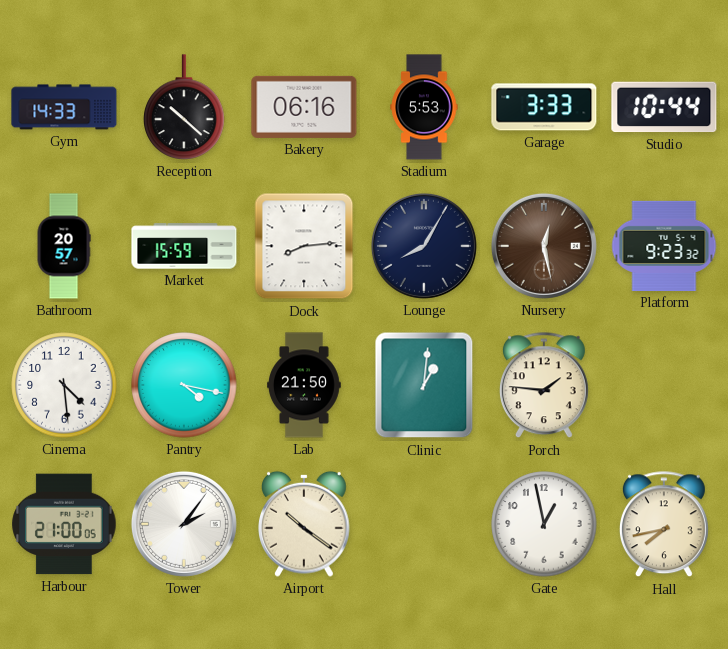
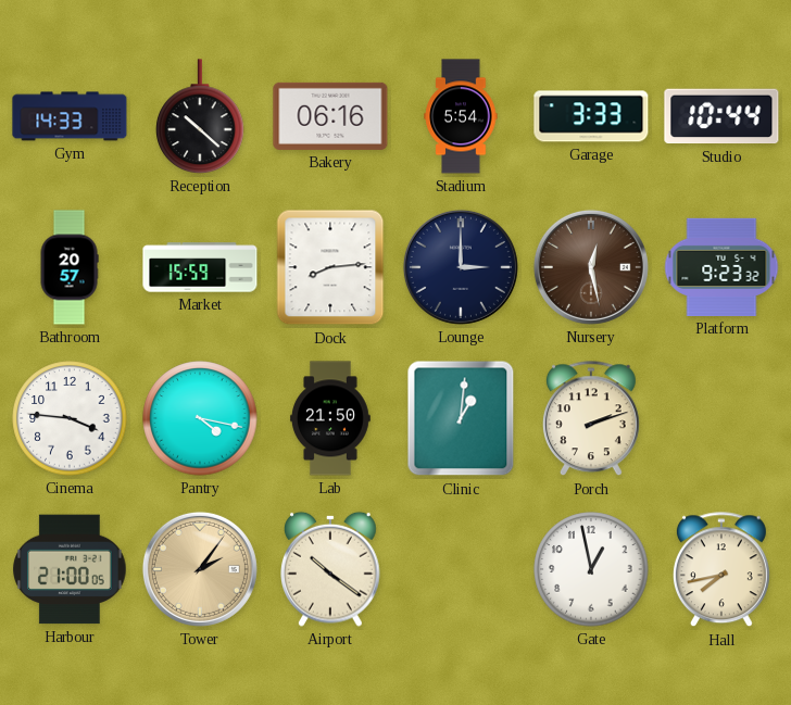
Stadium: 5:53 -> 5:54
Lounge: 8:05 -> 3:00
Cinema: 4:29 -> 3:46
Porch: 1:46 -> 2:12
Tower dial: white -> champagne
